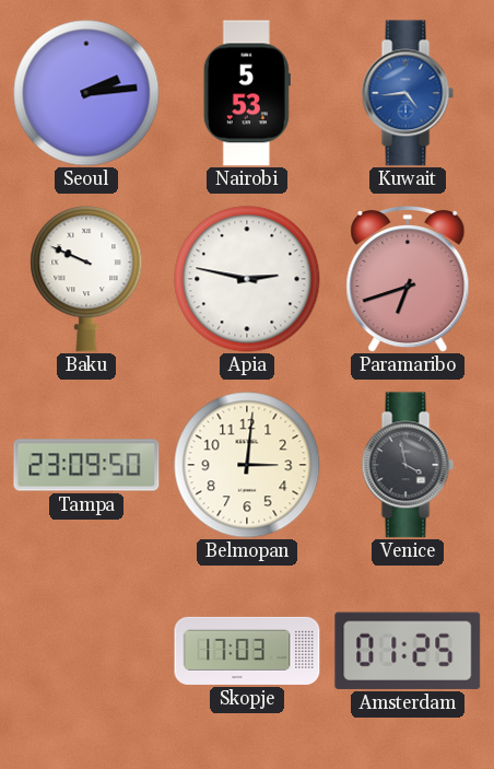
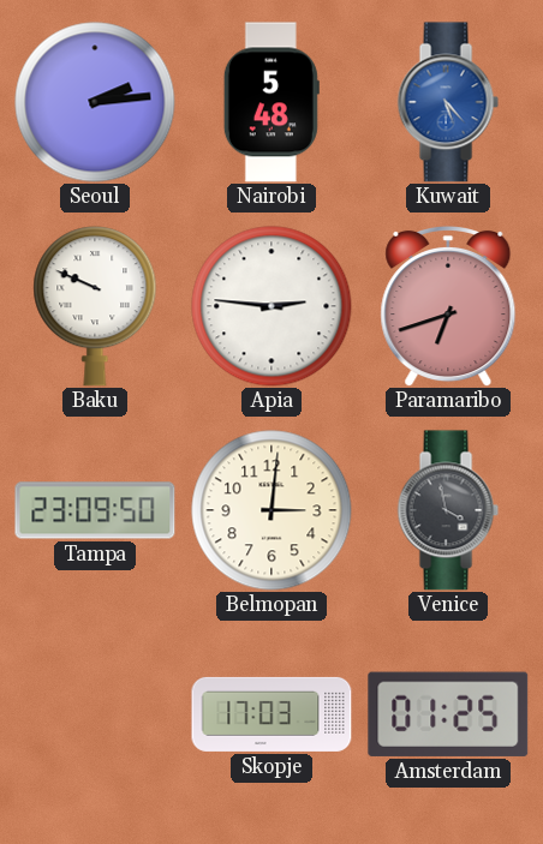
Nairobi: 5:53 -> 5:48
Kuwait: 4:44 -> 5:23
Apia: 2:47 -> 2:46
